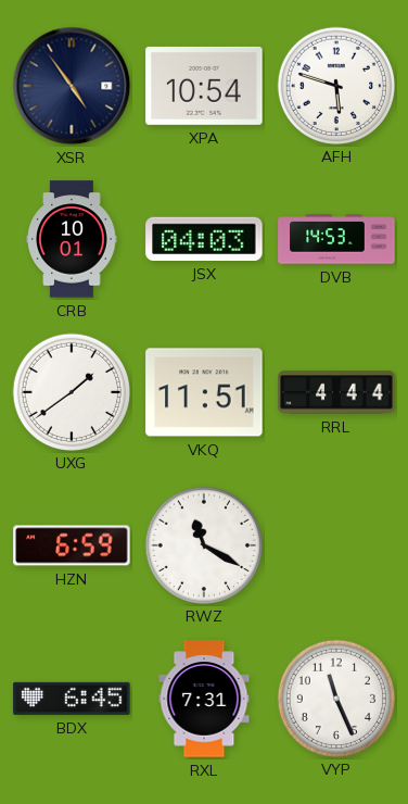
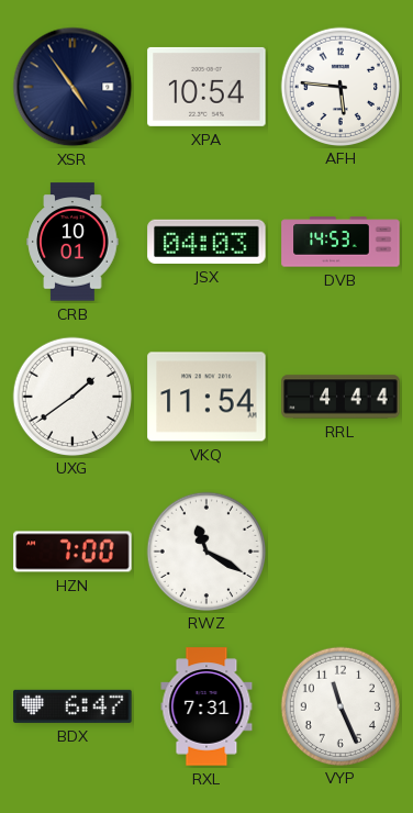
AFH: 5:48 -> 5:46
VKQ: 11:51 -> 11:54
HZN: 6:59 -> 7:00
BDX: 6:45 -> 6:47
